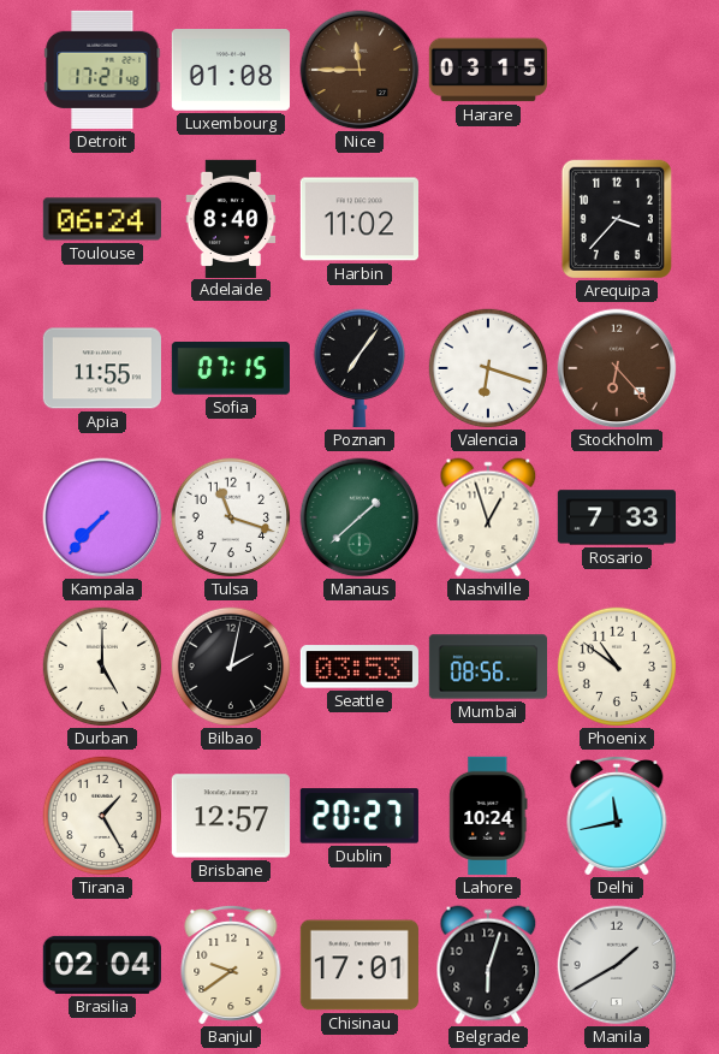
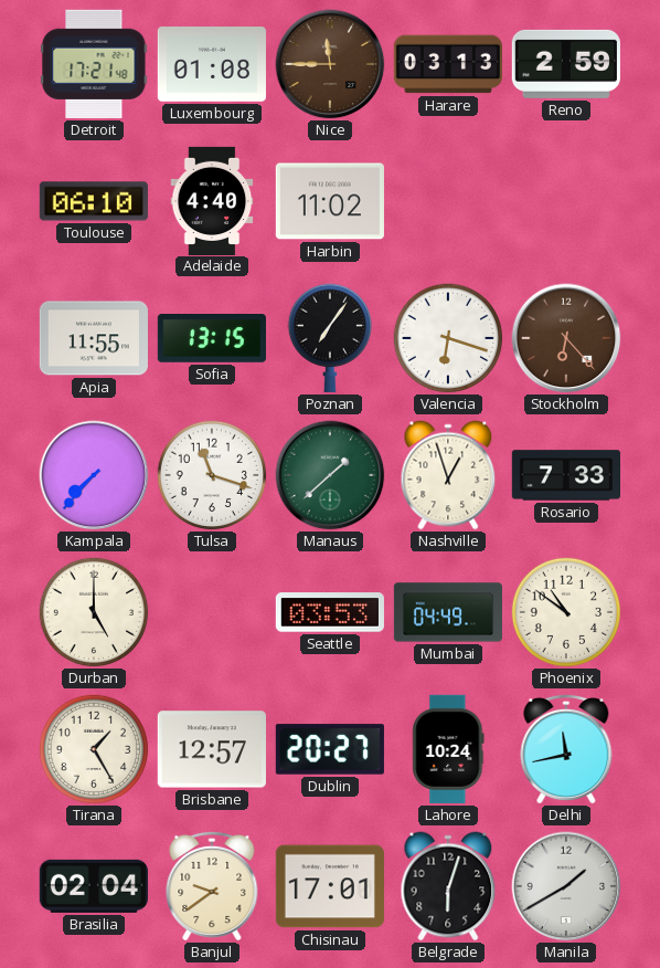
Harare: 03:15 -> 03:13
Reno: none -> 2:59
Toulouse: 06:24 -> 06:10
Adelaide: 8:40 -> 4:40
Arequipa: 3:37 -> none
Sofia: 07:15 -> 13:15
Bilbao: 2:02 -> none
Mumbai: 08:56 -> 04:49
